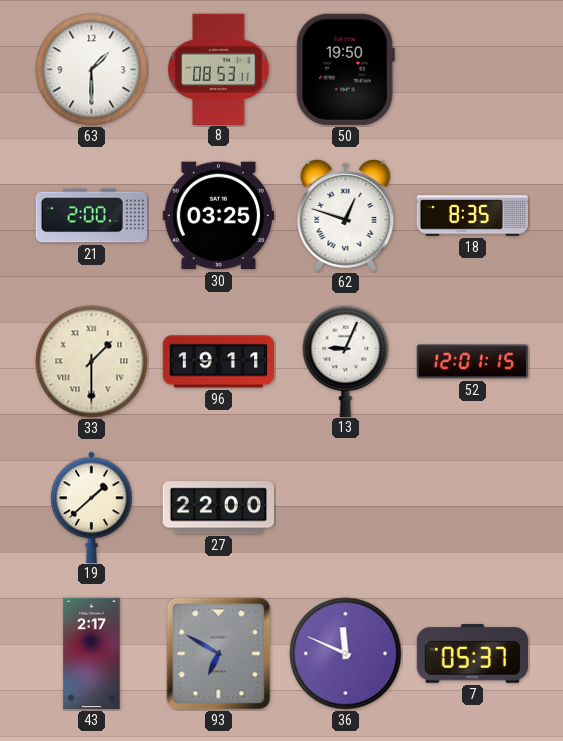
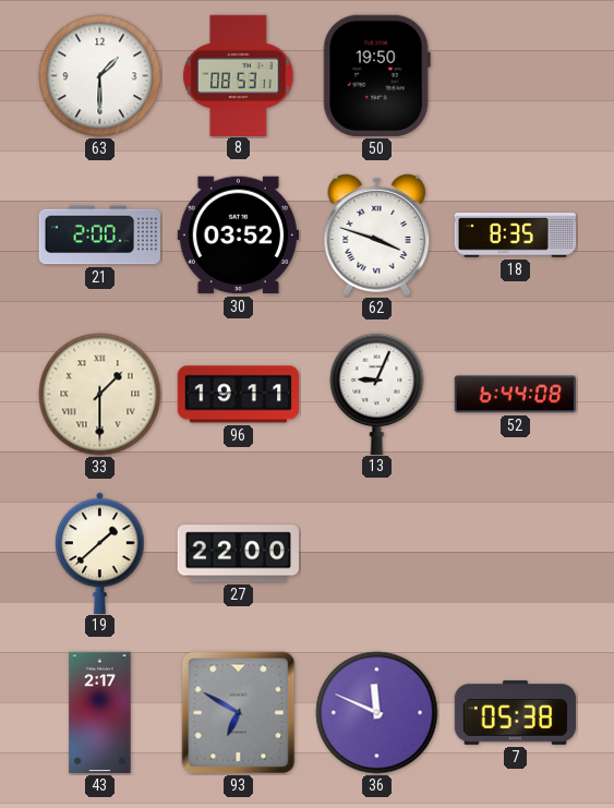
30: 03:25 -> 03:52
62: 12:48 -> 3:48
52: 12:01 -> 6:44
7: 05:37 -> 05:38
